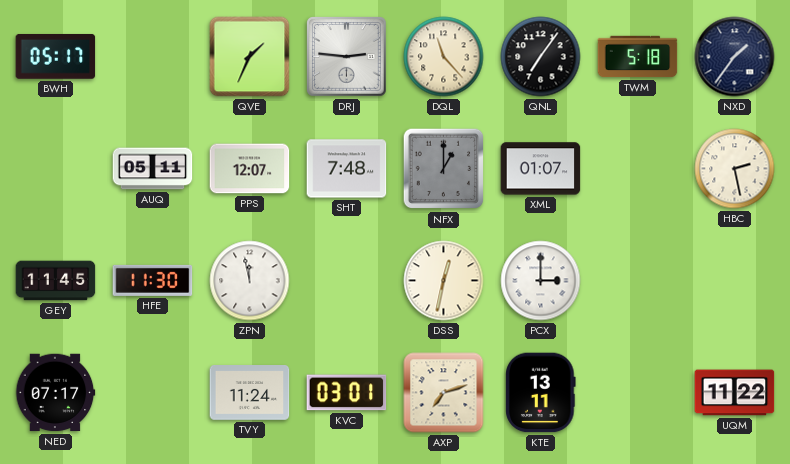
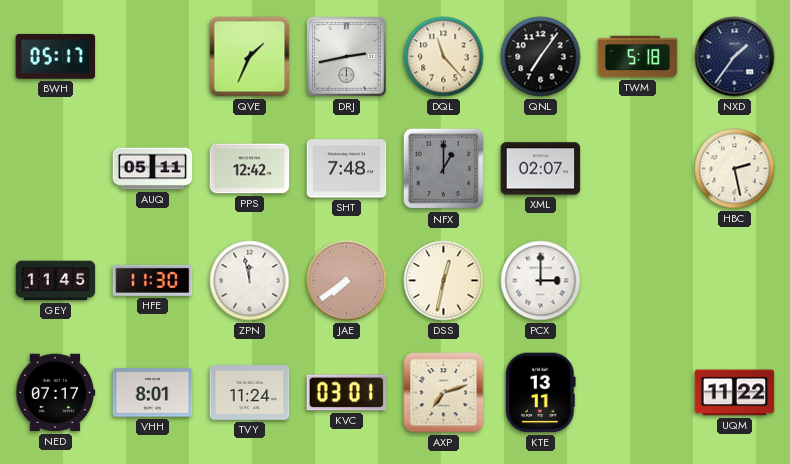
DRJ: 2:46 -> 2:43
PPS: 12:07 -> 12:42
XML: 01:07 -> 02:07
JAE: none -> 7:39
VHH: none -> 8:01
